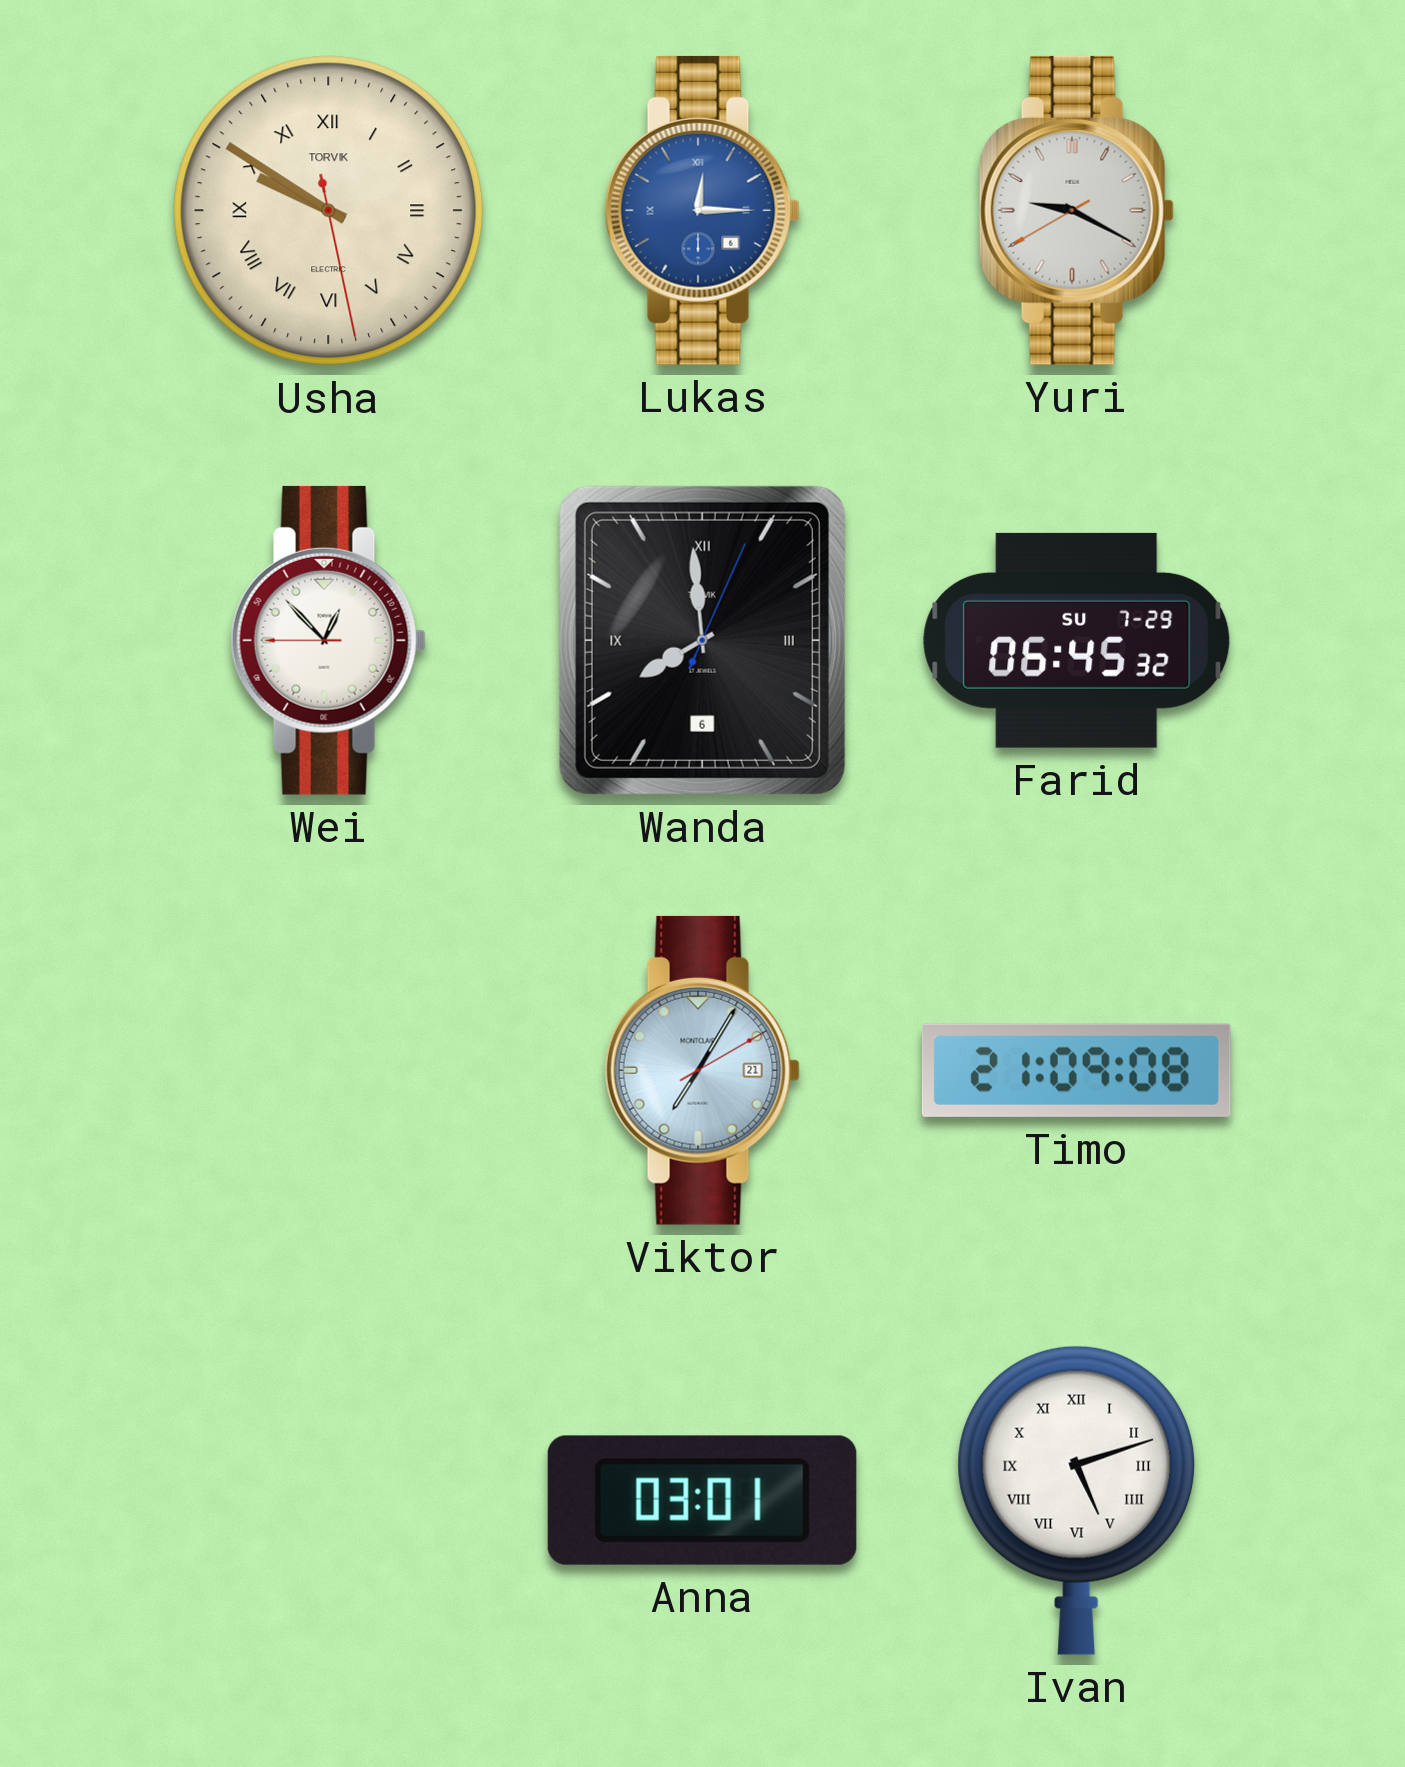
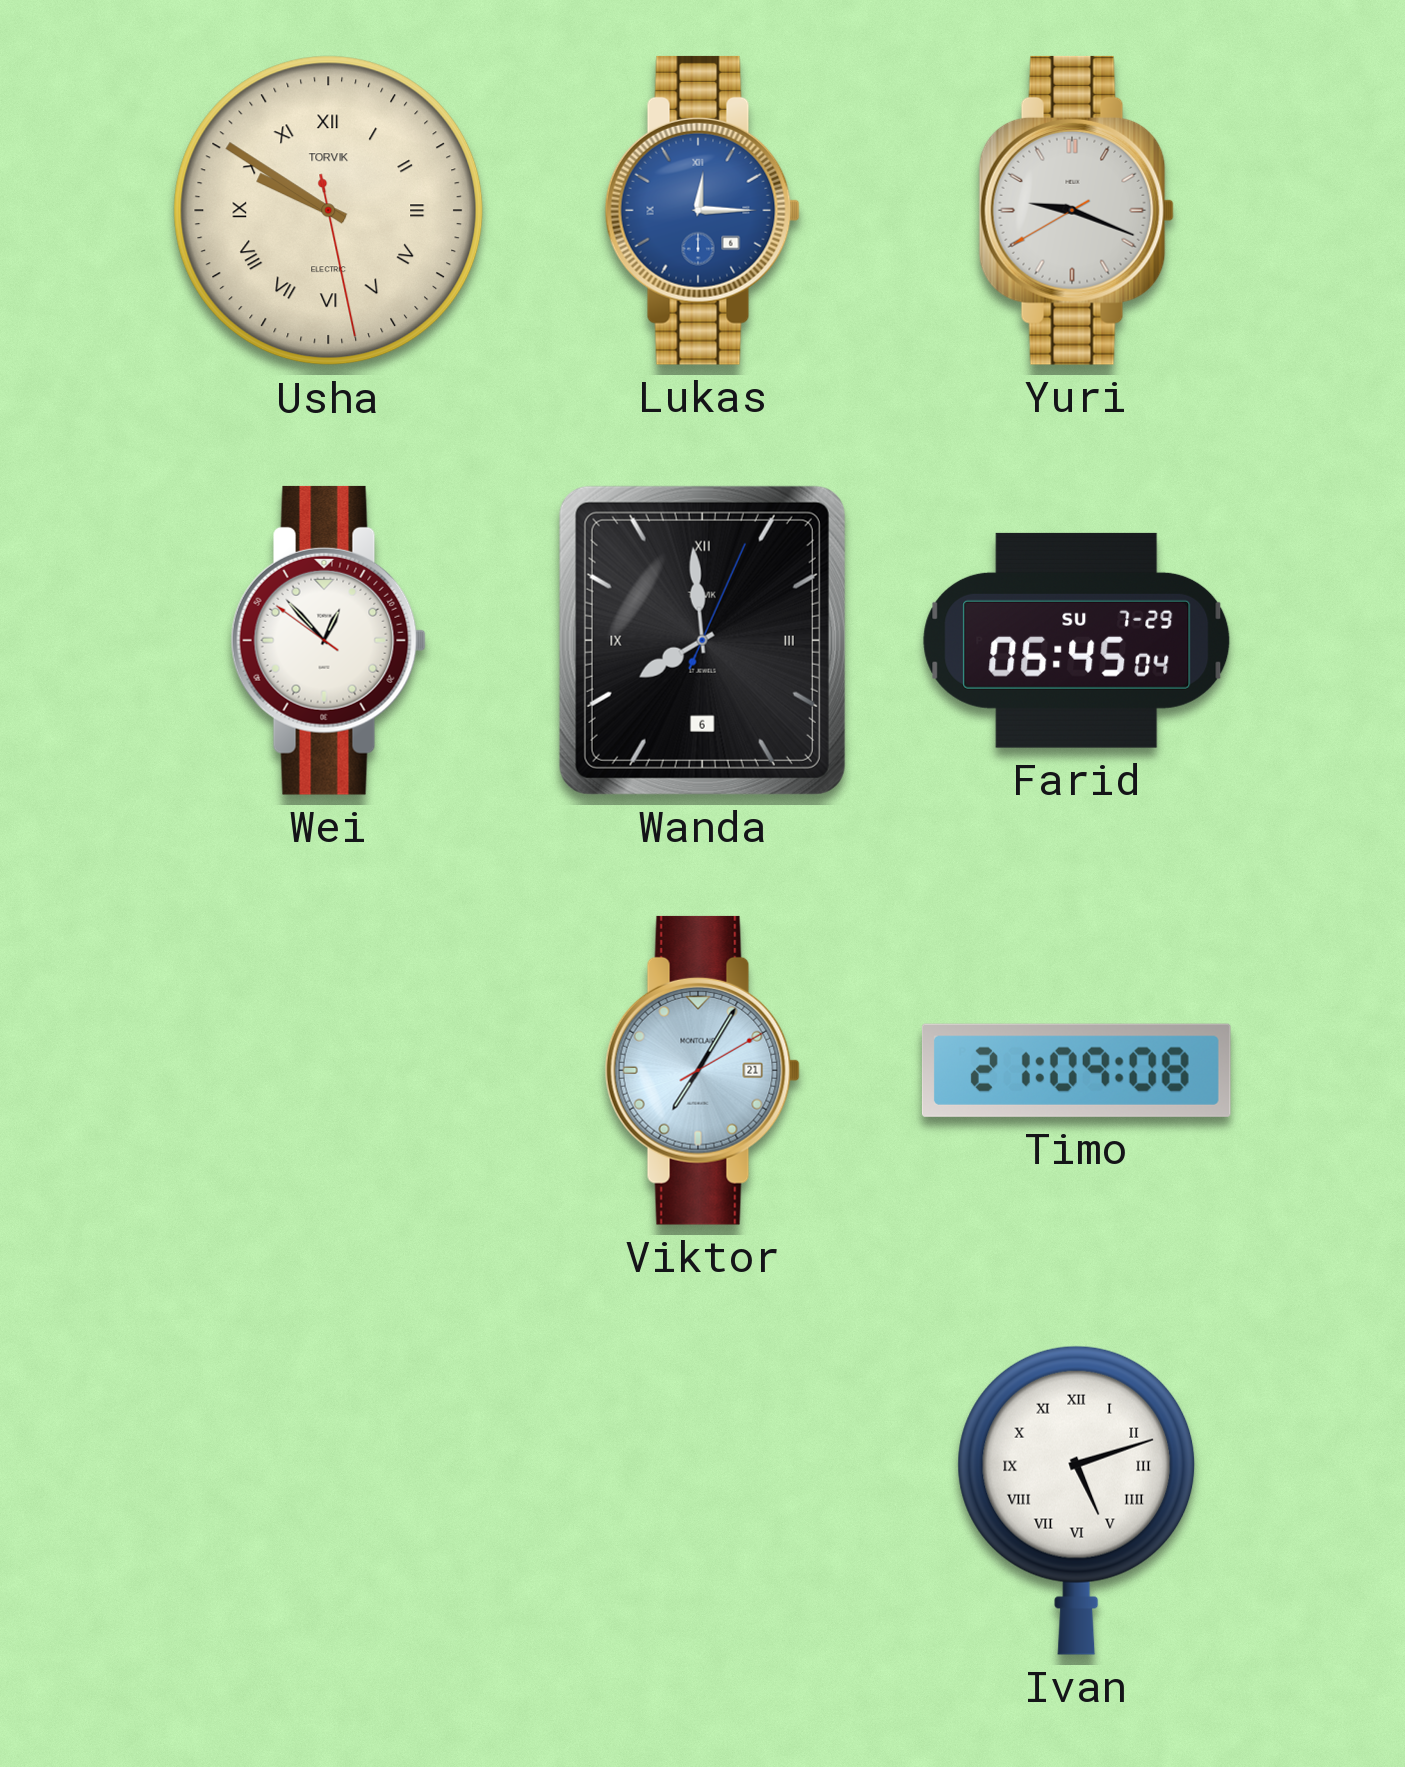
Yuri: 9:19 -> 9:18
Wei: 12:52:45 -> 12:52:51
Farid: 06:45:32 -> 06:45:04
Anna: 03:01 -> none
